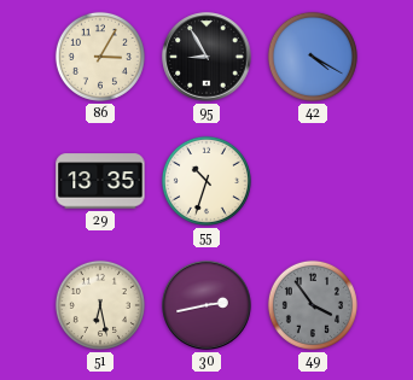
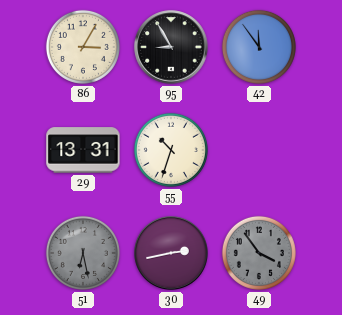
42: 4:20 -> 11:54
29: 13:35 -> 13:31
51 dial: cream -> grey
